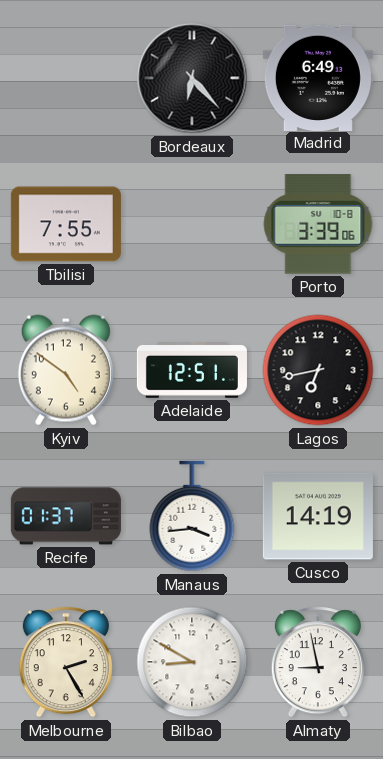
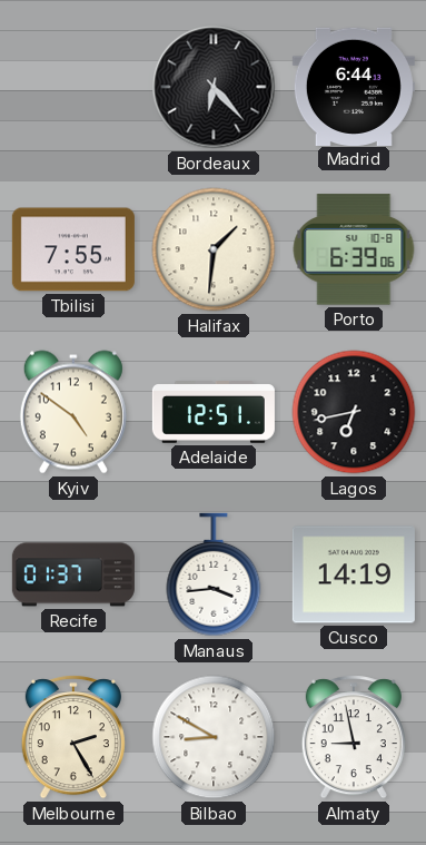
Madrid: 6:49 -> 6:44
Halifax: none -> 1:31
Porto: 3:39 -> 6:39
